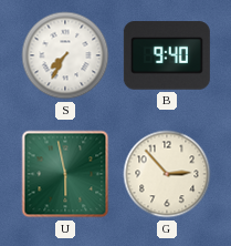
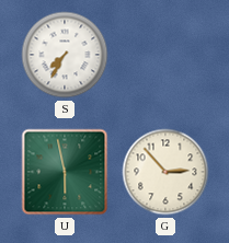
B: 9:40 -> none
